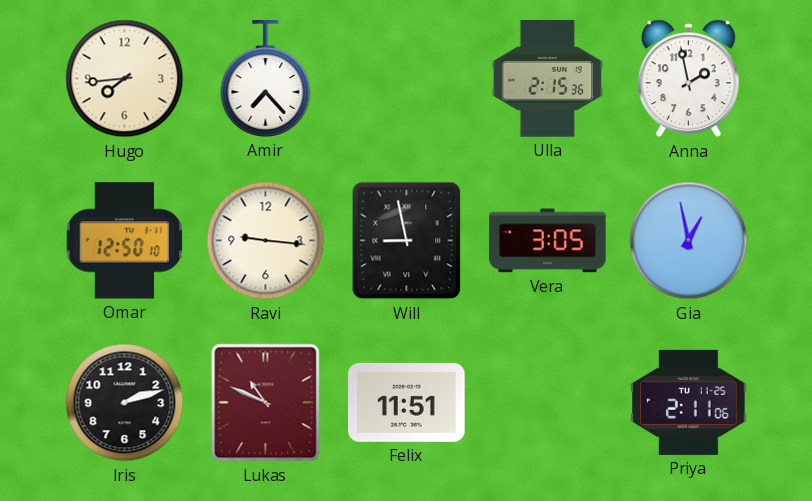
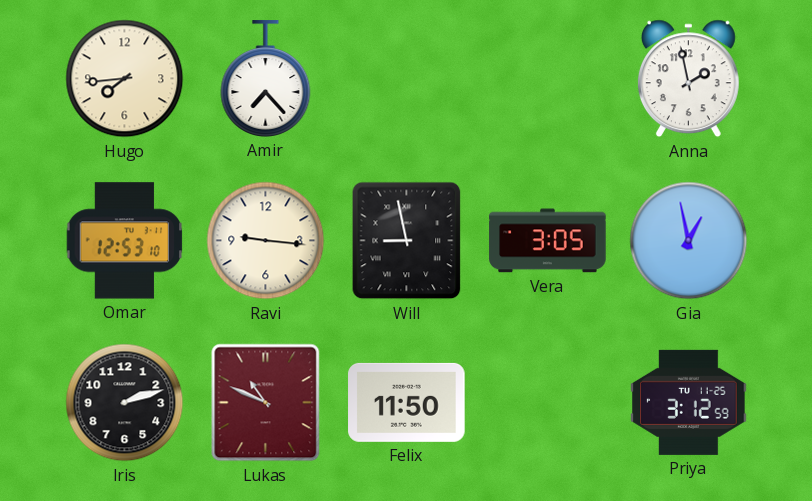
Ulla: 2:15 -> none
Omar: 12:50 -> 12:53
Felix: 11:51 -> 11:50
Priya: 2:11 -> 3:12
